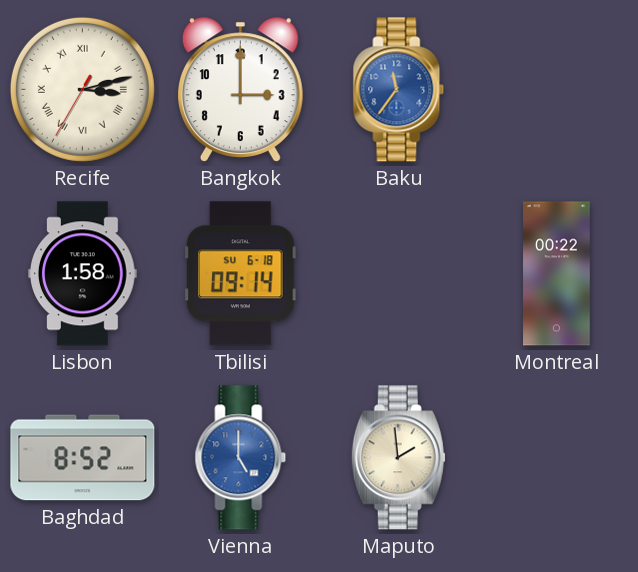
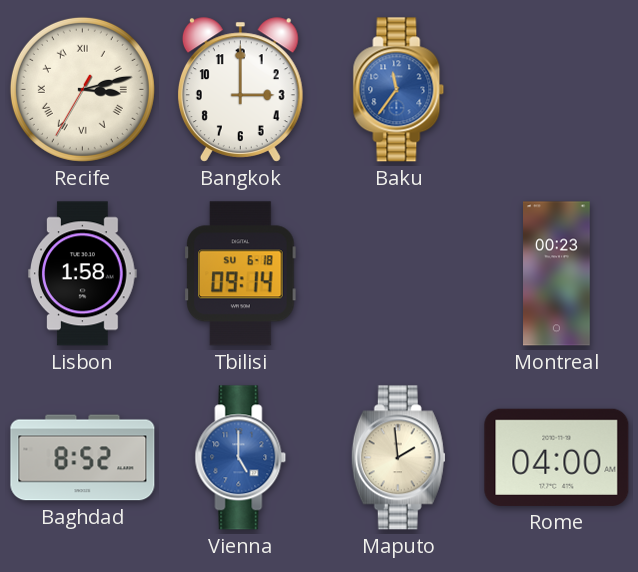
Montreal: 00:22 -> 00:23
Rome: none -> 04:00
